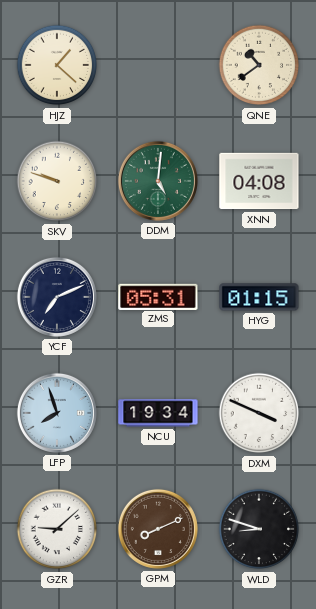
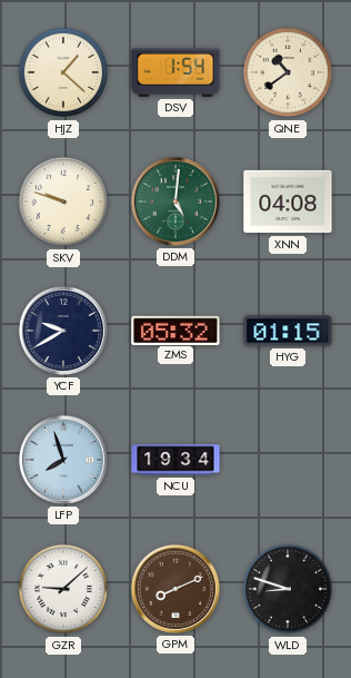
DSV: none -> 1:54
YCF: 7:11 -> 9:40
ZMS: 05:31 -> 05:32
DXM: 3:49 -> none
